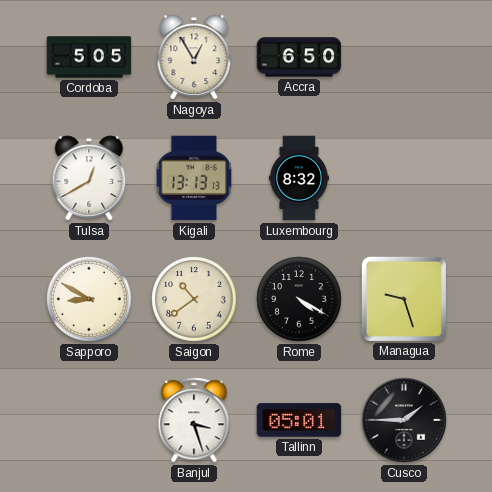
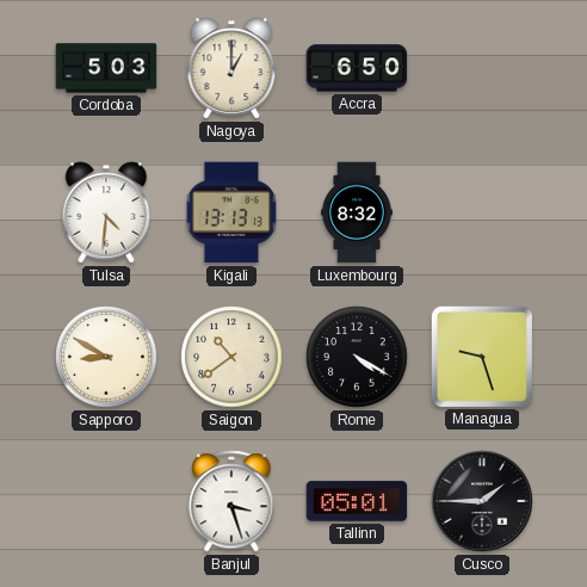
Cordoba: 5:05 -> 5:03
Nagoya: 12:55 -> 1:00
Tulsa: 12:40 -> 4:31
